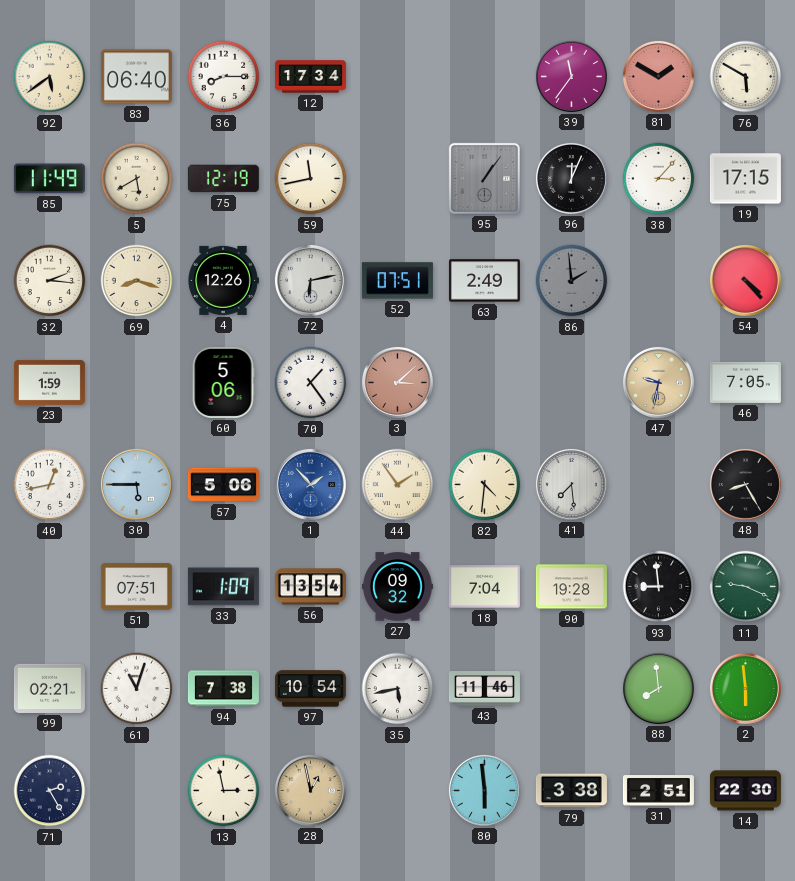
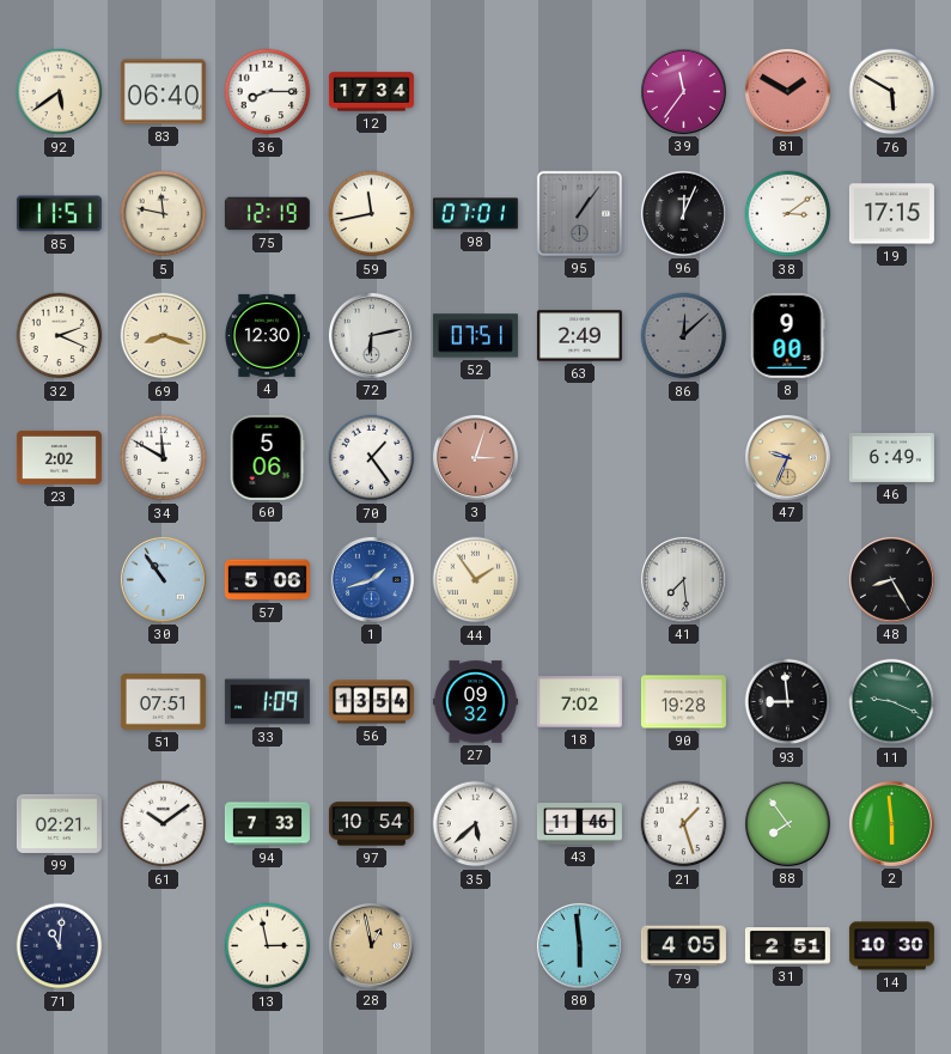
85: 11:49 -> 11:51
5: 5:40 -> 11:47
98: none -> 07:01
38: 3:07 -> 3:09
32: 2:16 -> 2:19
4: 12:26 -> 12:30
86: 1:59 -> 12:08
8: none -> 9:00
54: 4:23 -> none
23: 1:59 -> 2:02
34: none -> 11:50
3: 3:08 -> 3:03
47: 9:32 -> 9:34
46: 7:05 -> 6:49
40: 12:43 -> none
30: 5:45 -> 10:54
1: 1:53 -> 1:42
82: 4:31 -> none
18: 7:04 -> 7:02
61: 11:03 -> 10:09
94: 7:38 -> 7:33
35: 5:43 -> 5:38
21: none -> 1:27
88: 7:59 -> 7:54
71: 2:25 -> 11:01
79: 3:38 -> 4:05
14: 22:30 -> 10:30
